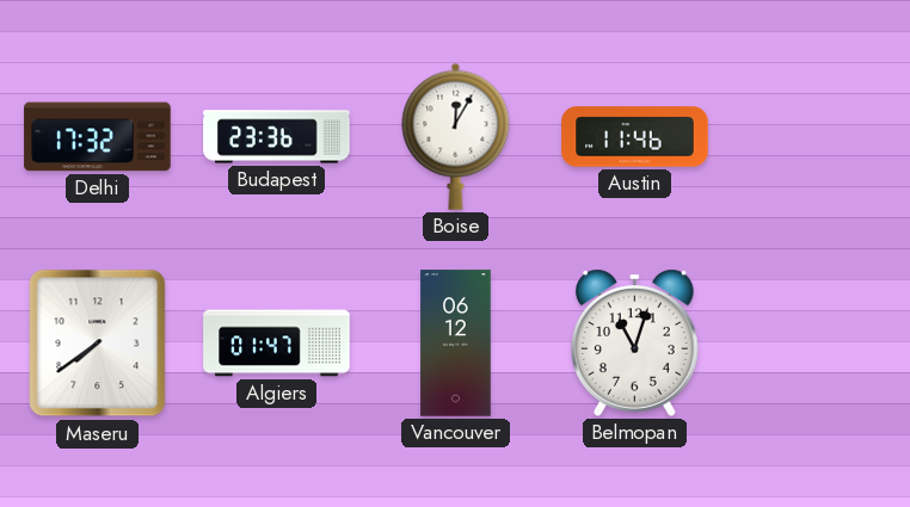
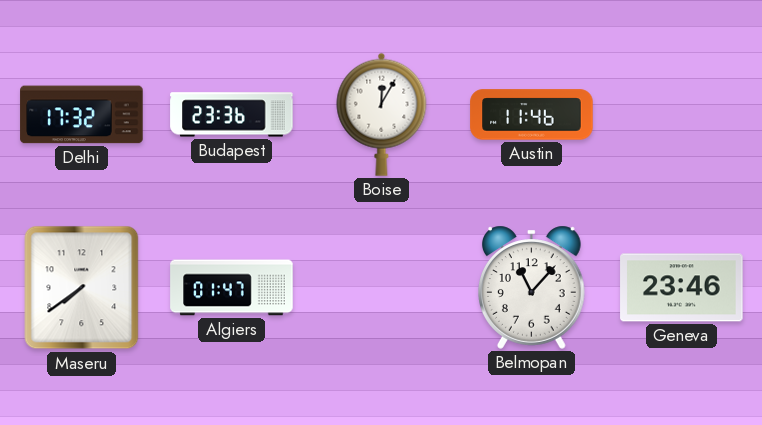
Vancouver: 06:12 -> none
Belmopan: 11:03 -> 11:07
Geneva: none -> 23:46
